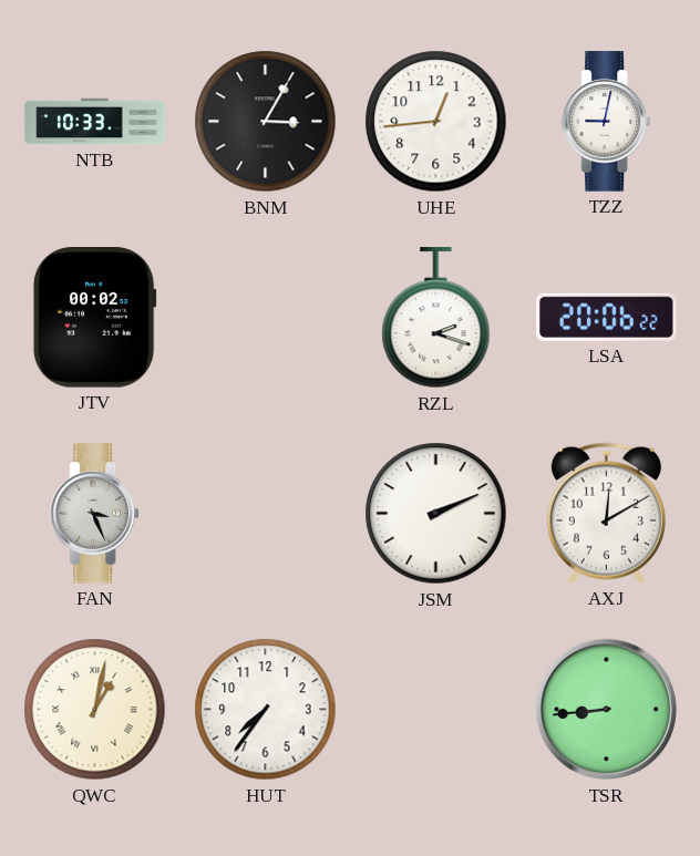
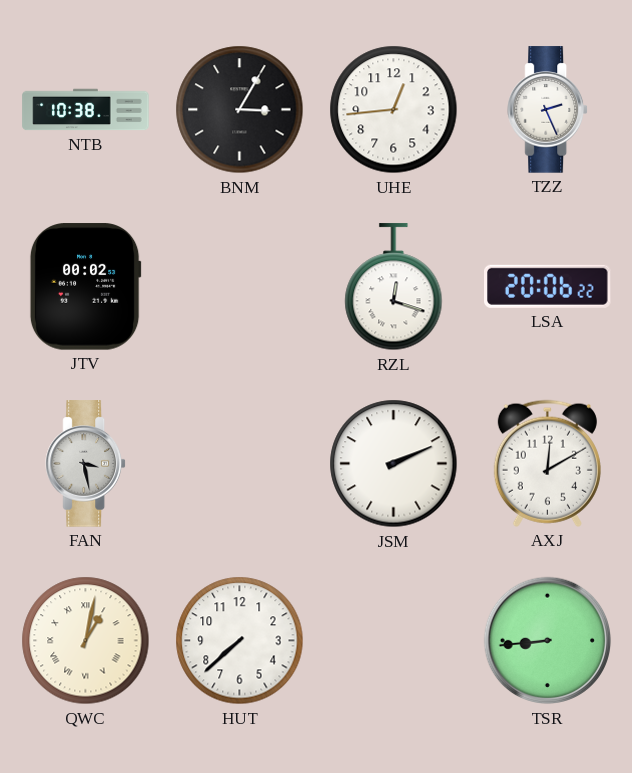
NTB: 10:33 -> 10:38
TZZ: 9:02 -> 2:26
RZL: 2:18 -> 12:18
FAN: 3:26 -> 3:28
HUT: 7:36 -> 7:38
